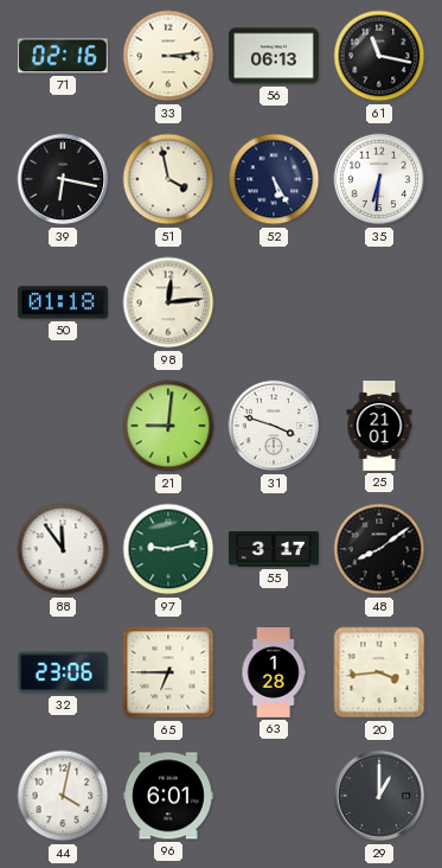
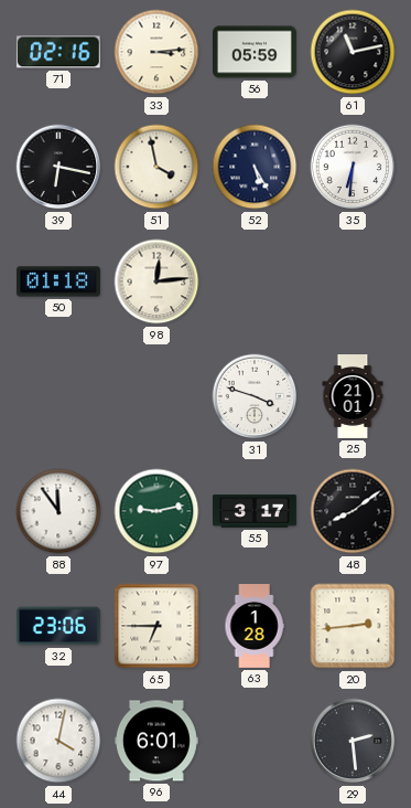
56: 06:13 -> 05:59
61: 11:17 -> 11:13
21: 9:01 -> none
20: 3:44 -> 2:44
29: 1:00 -> 2:29
